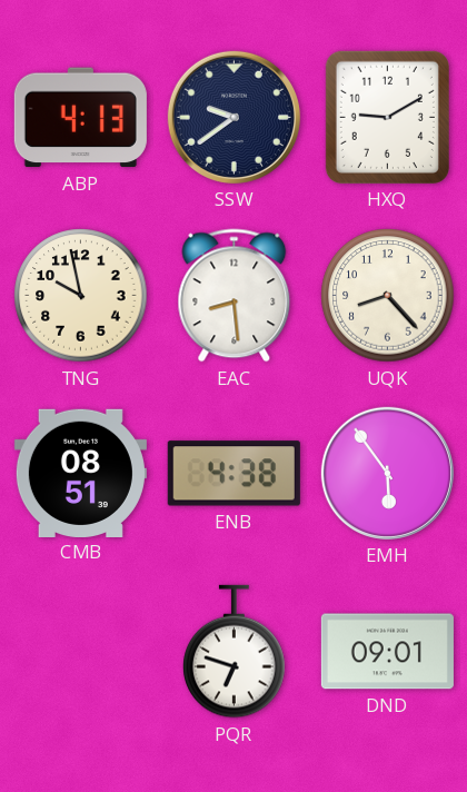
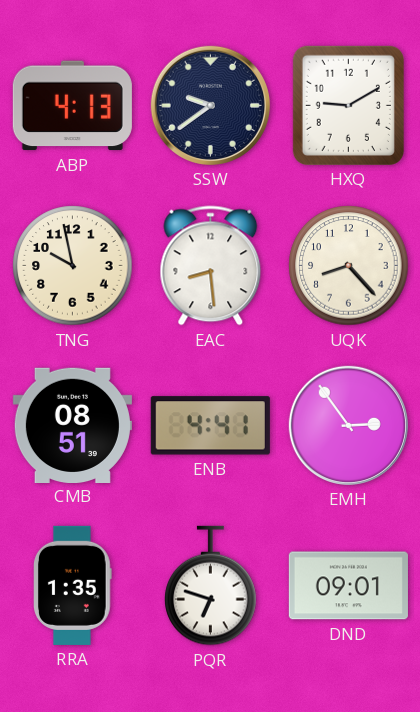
ENB: 4:38 -> 4:41
EMH: 5:54 -> 2:54
RRA: none -> 1:35
